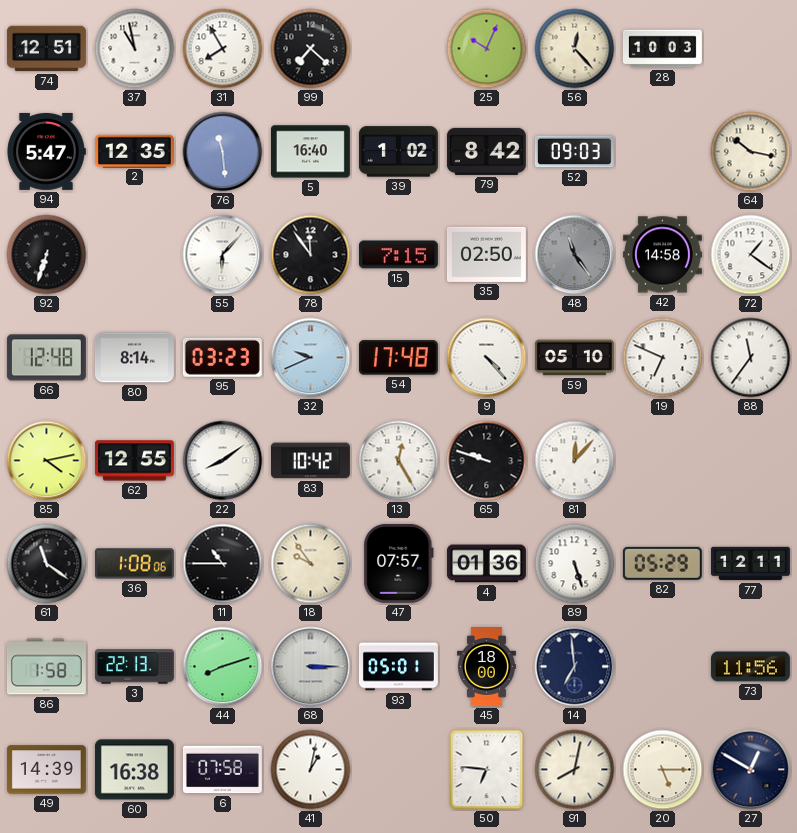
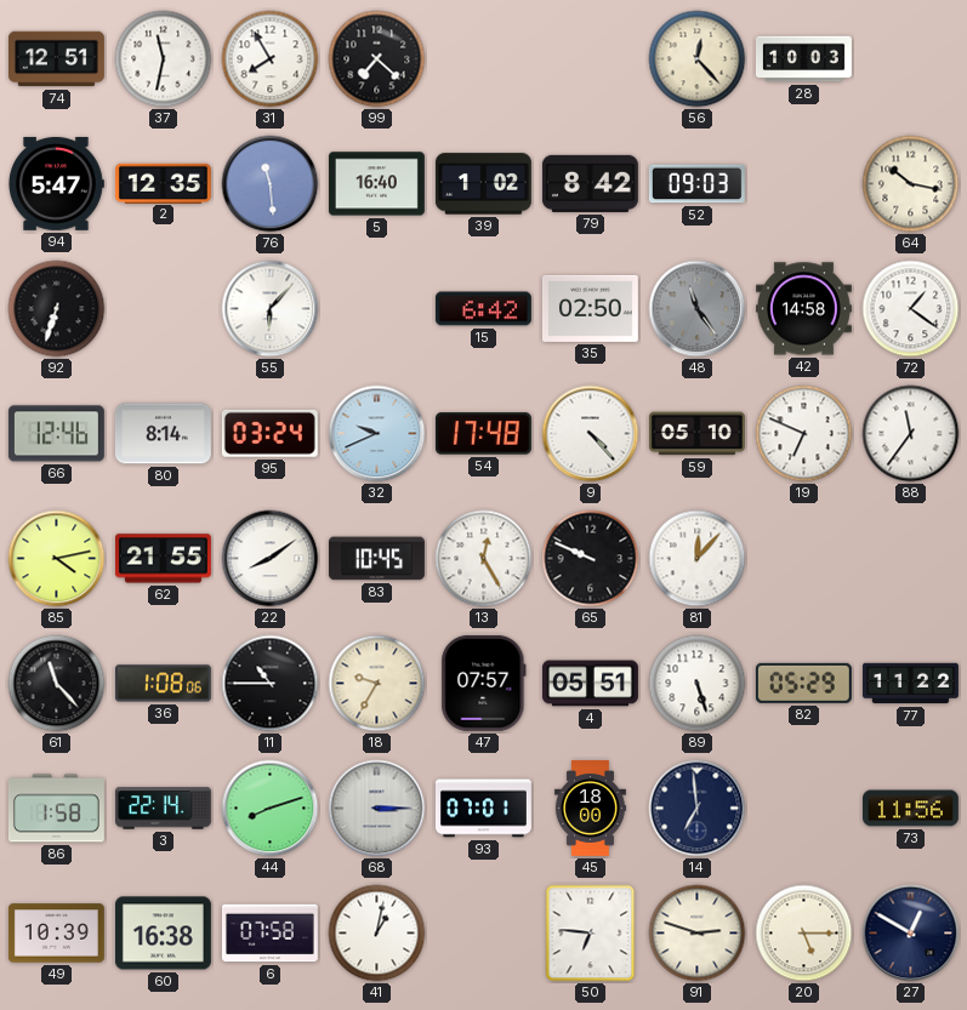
37: 10:58 -> 11:32
25: 10:04 -> none
78: 11:54 -> none
15: 7:15 -> 6:42
66: 12:48 -> 12:46
95: 03:23 -> 03:24
62: 12:55 -> 21:55
83: 10:42 -> 10:45
65: 9:48 -> 9:49
61: 11:21 -> 11:23
18: 9:54 -> 9:35
4: 01:36 -> 05:51
77: 12:11 -> 11:22
3: 22:13 -> 22:14
93: 05:01 -> 07:01
49: 14:39 -> 10:39
91: 8:02 -> 2:48
